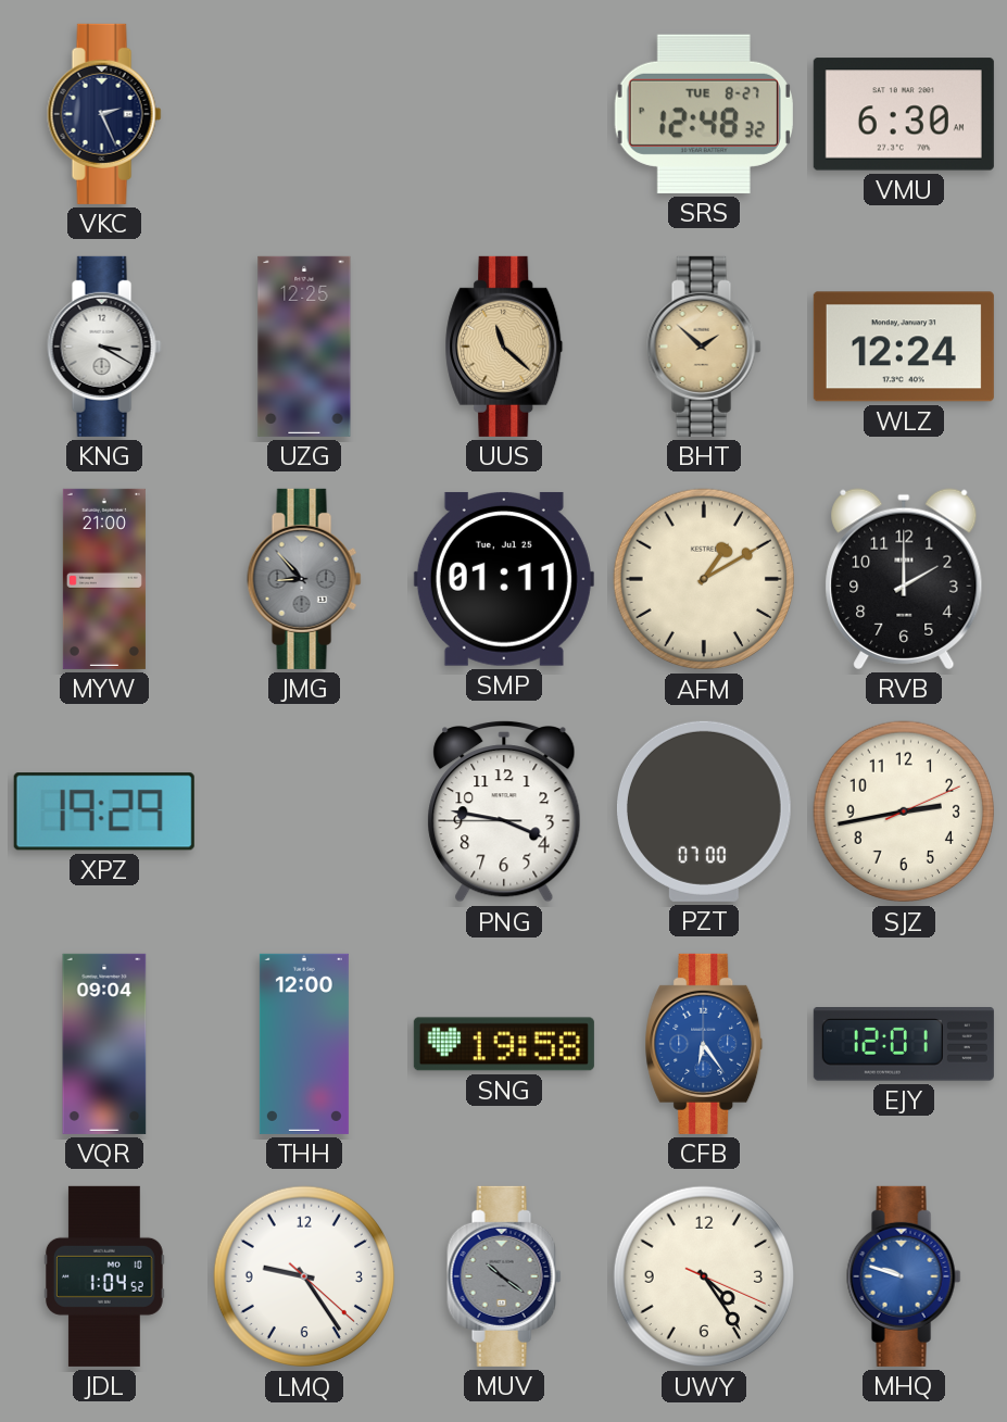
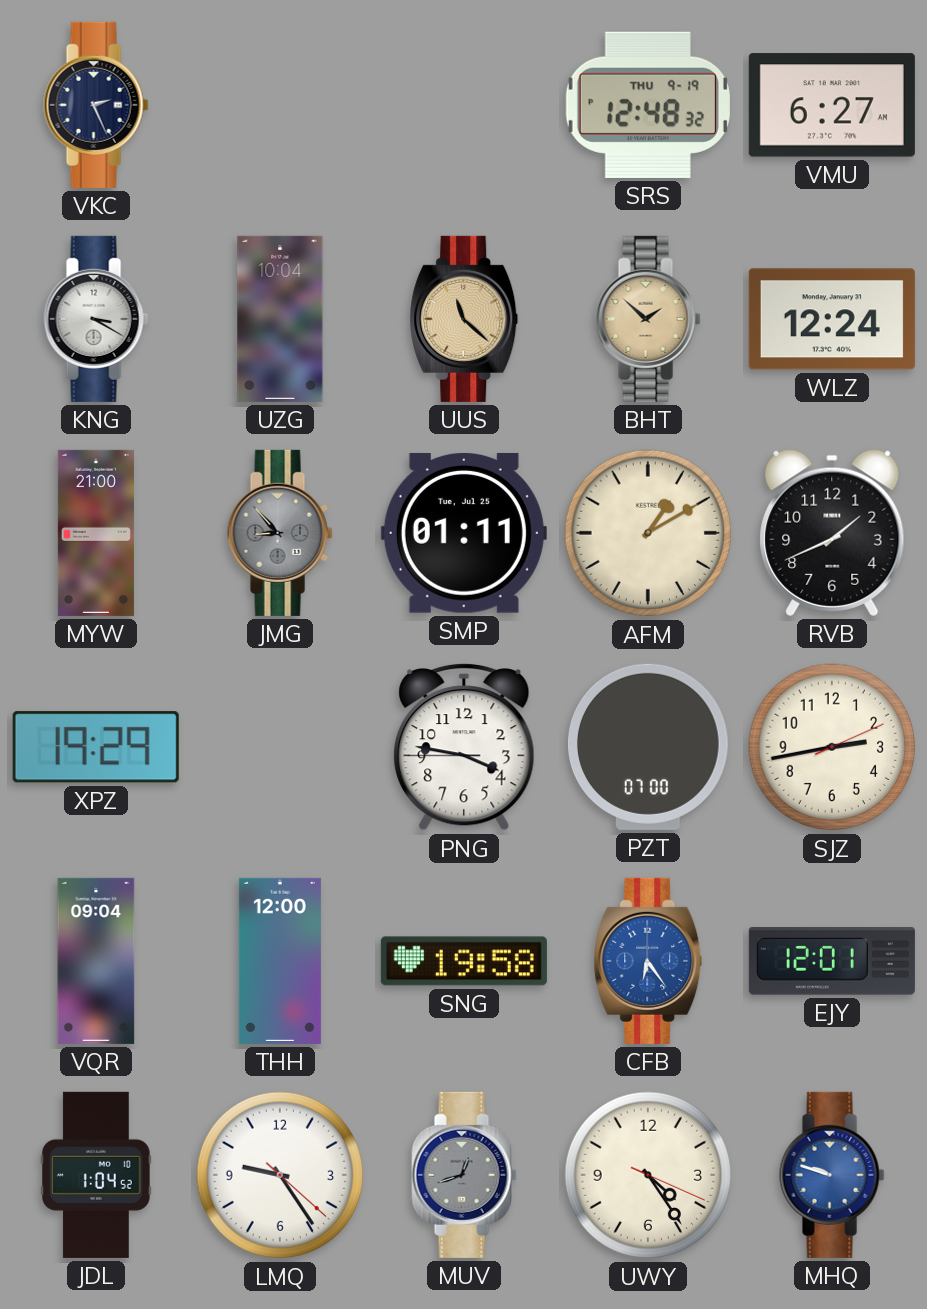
SRS date: TUE 8-27 -> THU 9-19
VMU: 6:30 -> 6:27
UZG: 12:25 -> 10:04
RVB: 2:00 -> 1:41
MUV: 10:21 -> 12:42
